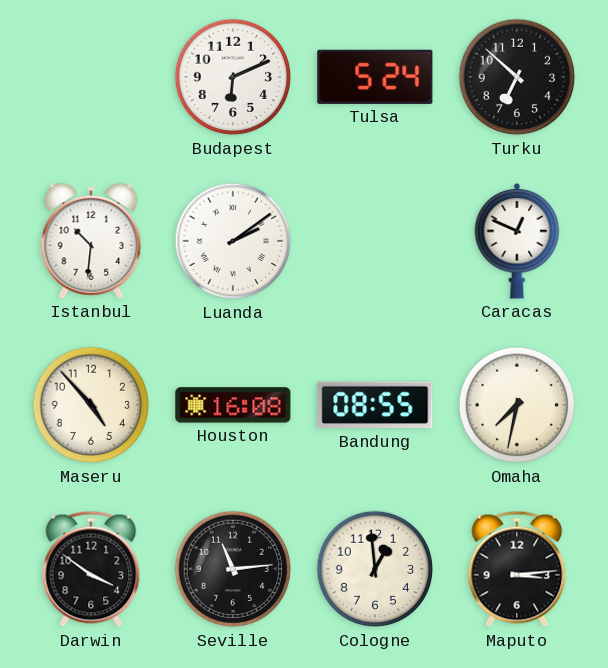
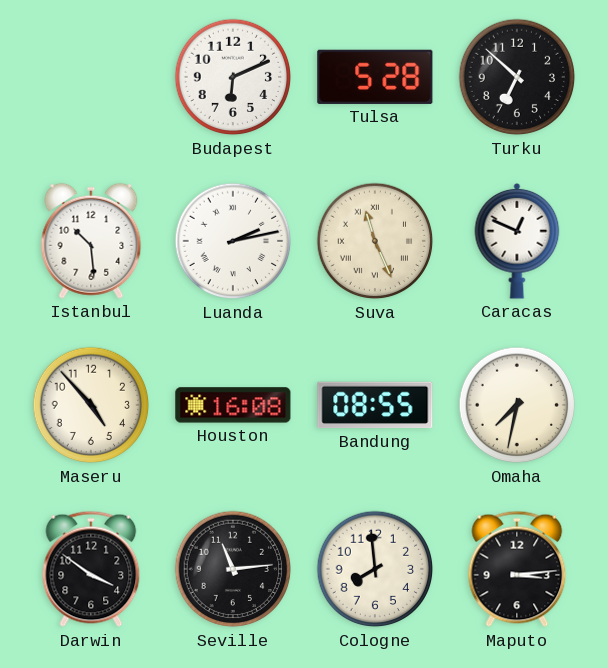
Tulsa: 5:24 -> 5:28
Istanbul: 10:31 -> 10:29
Luanda: 2:09 -> 2:13
Suva: none -> 11:26
Cologne: 12:59 -> 7:59
